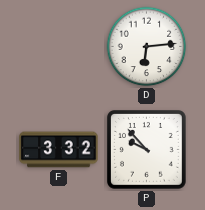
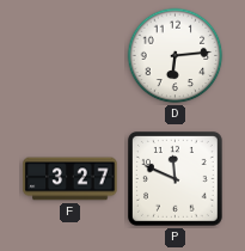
F: 3:32 -> 3:27
P: 9:53 -> 11:49
